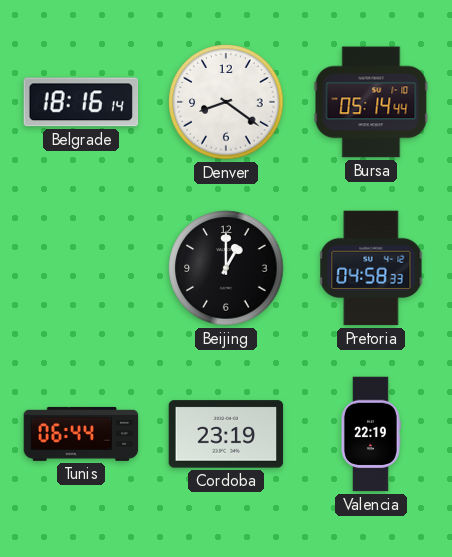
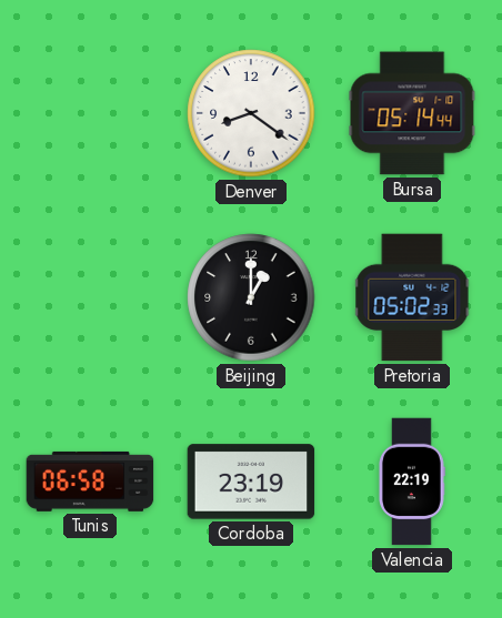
Belgrade: 18:16 -> none
Pretoria: 04:58 -> 05:02
Tunis: 06:44 -> 06:58
